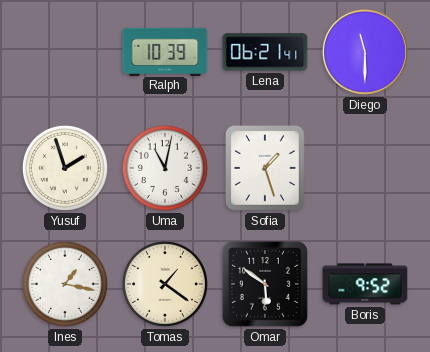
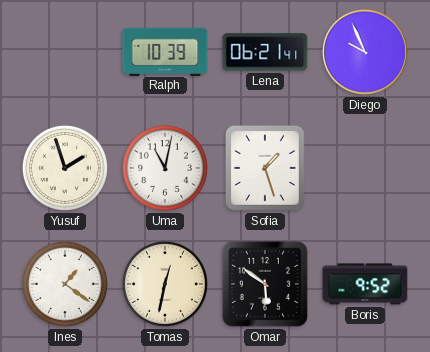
Diego: 11:30 -> 9:56
Ines: 1:17 -> 1:21
Tomas: 1:21 -> 12:32
